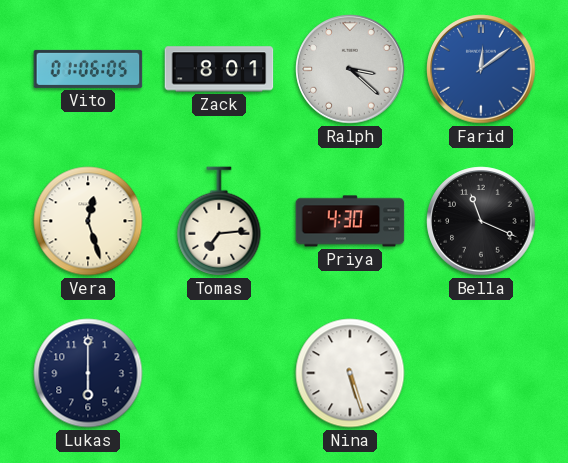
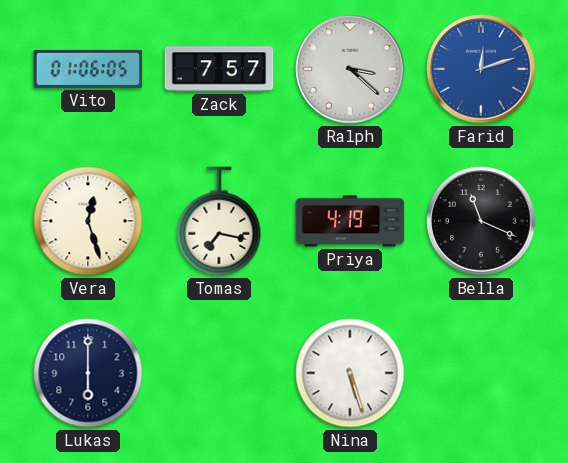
Zack: 8:01 -> 7:57
Farid: 12:09 -> 12:12
Tomas: 7:14 -> 7:17
Priya: 4:30 -> 4:19
